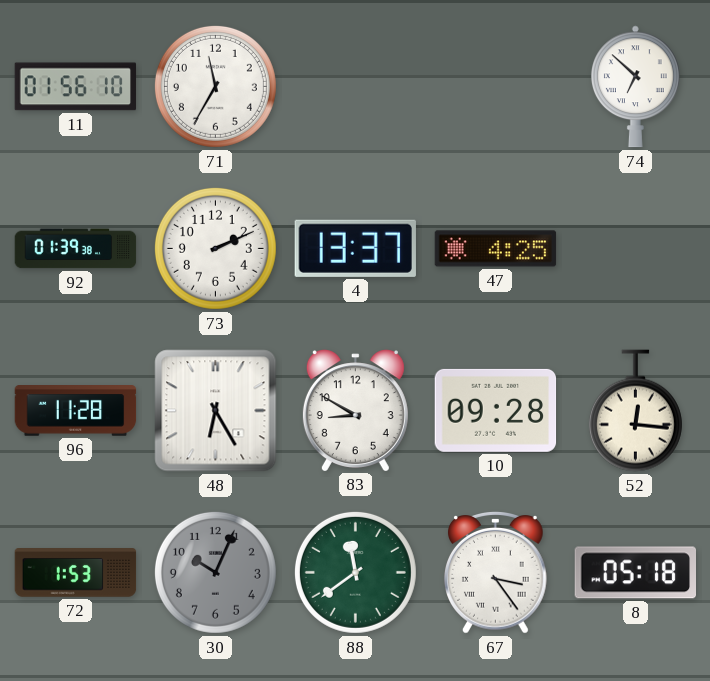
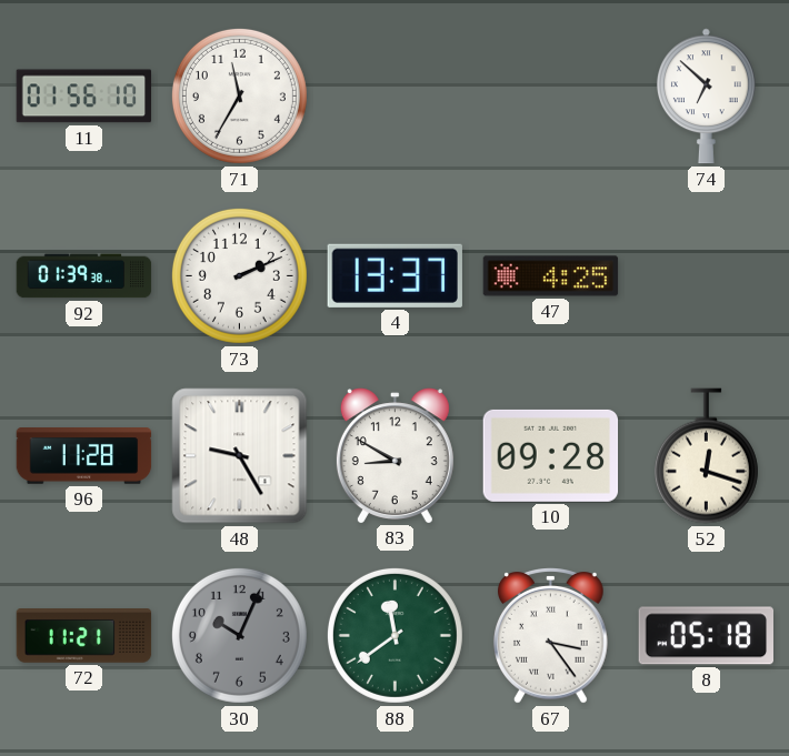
48: 6:25 -> 9:25
52: 12:16 -> 12:18
72: 1:53 -> 11:21
